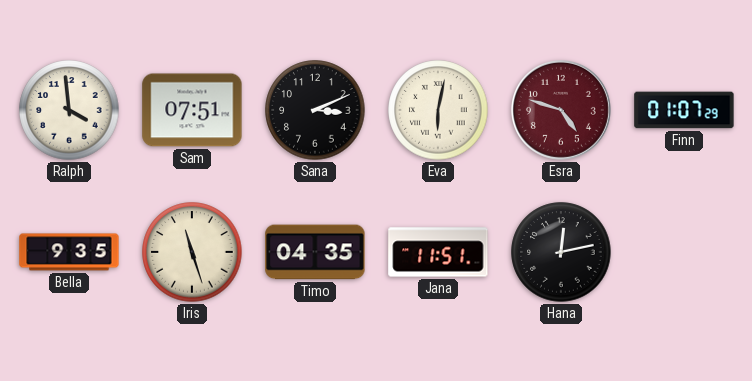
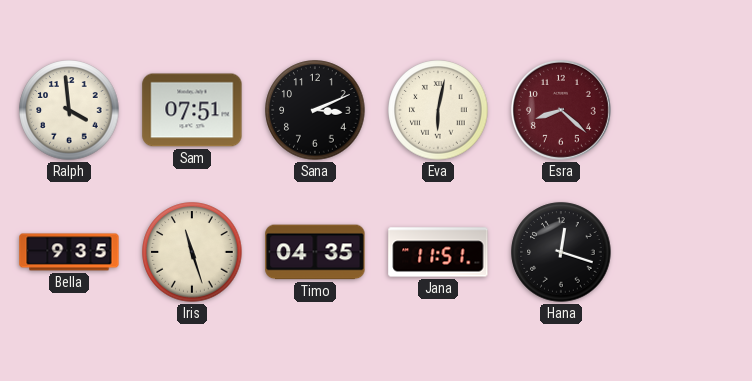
Esra: 4:48 -> 8:22
Finn: 01:07 -> none
Hana: 12:13 -> 12:18
